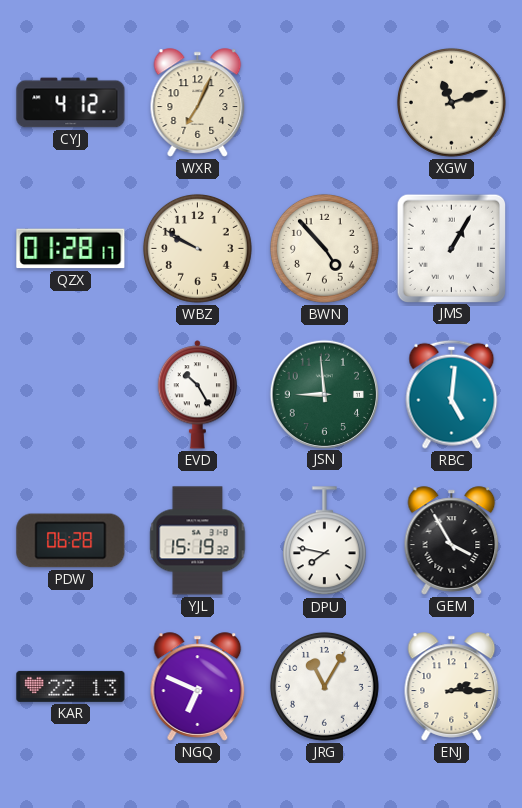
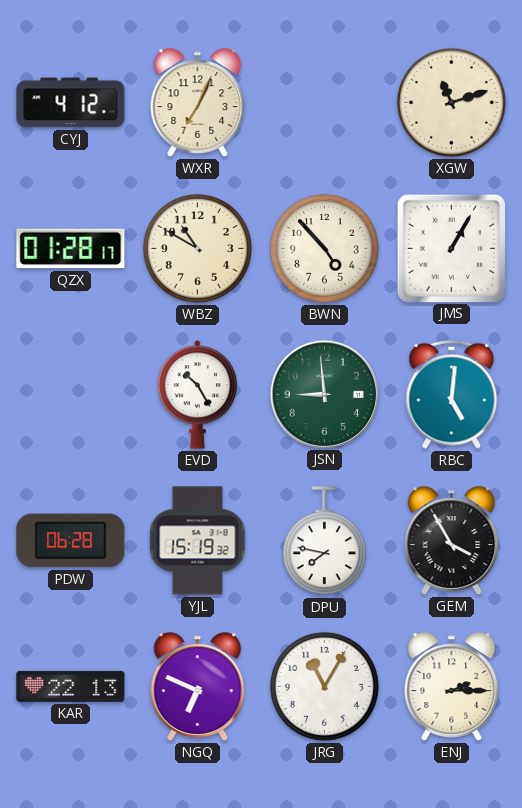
WBZ: 9:50 -> 10:50
